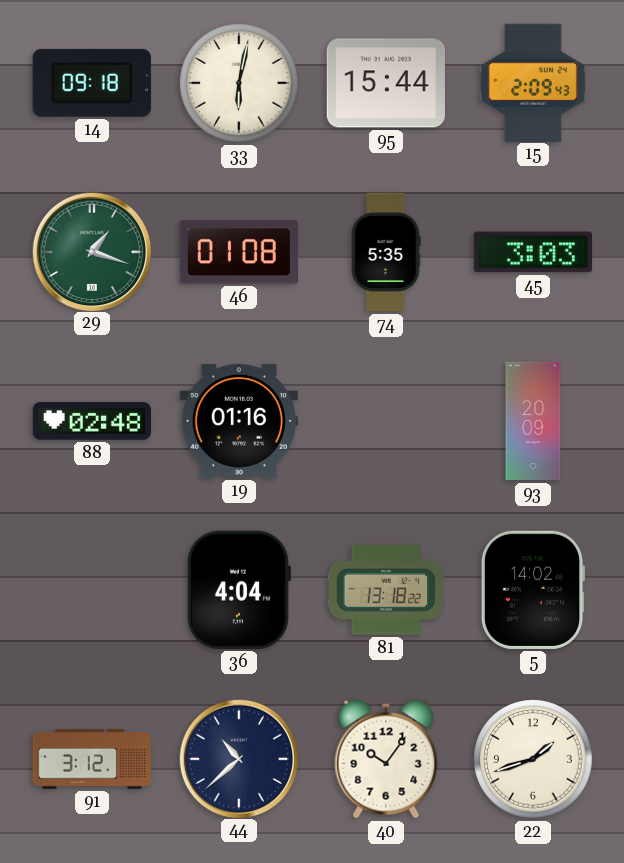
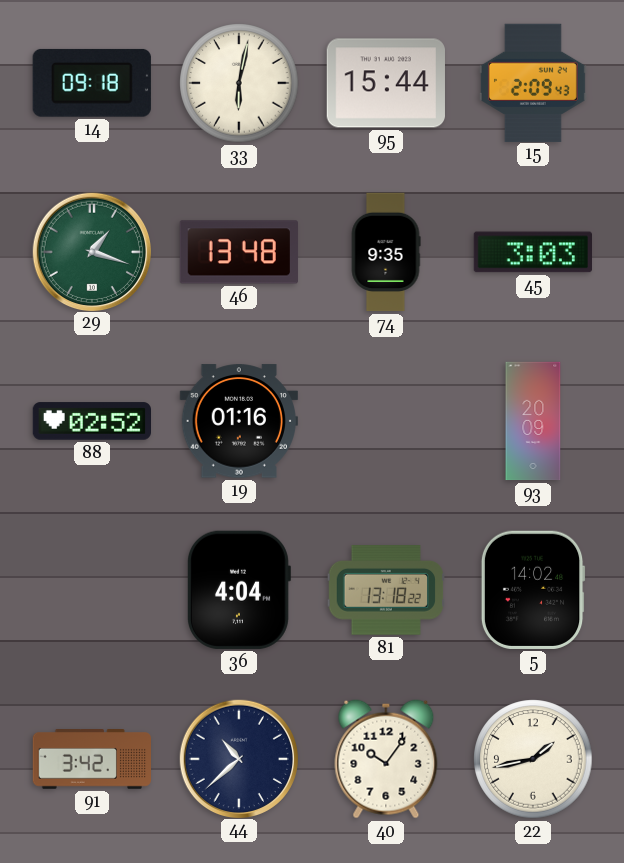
46: 01:08 -> 13:48
74: 5:35 -> 9:35
88: 02:48 -> 02:52
91: 3:12 -> 3:42
22: 1:42 -> 1:43
